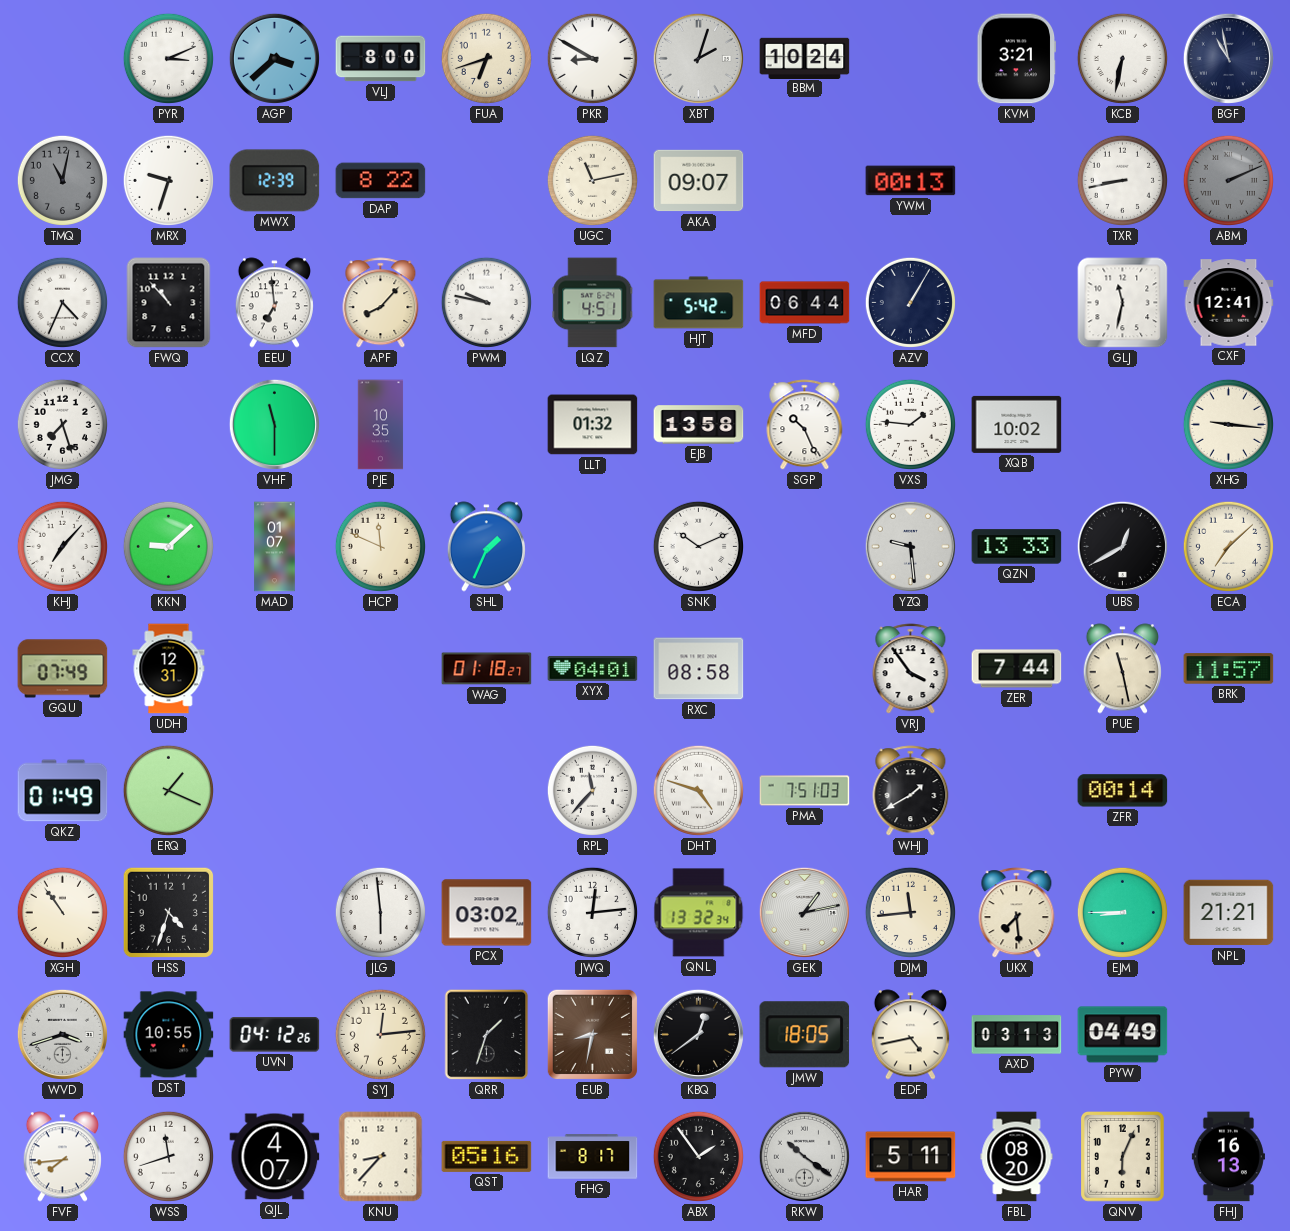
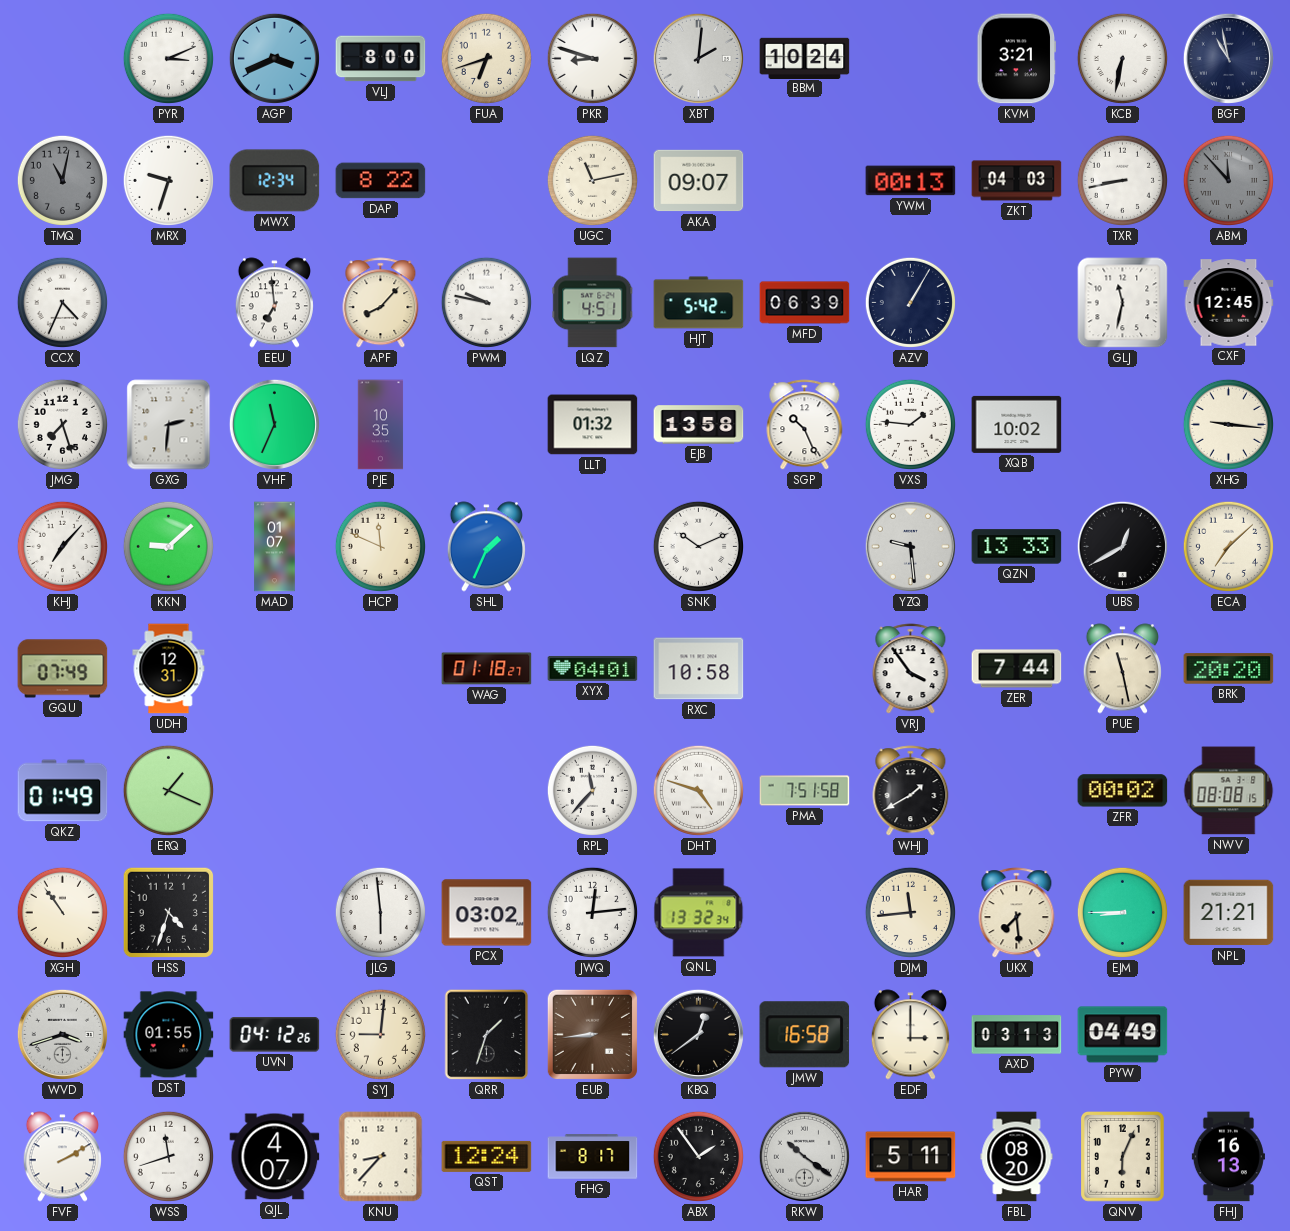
AGP: 3:38 -> 3:41
PKR: 8:50 -> 8:48
XBT: 2:03 -> 2:01
MWX: 12:39 -> 12:34
ZKT: none -> 04:03
ABM: 2:11 -> 11:53
FWQ: 10:53 -> none
MFD: 06:44 -> 06:39
CXF: 12:41 -> 12:45
GXG: none -> 2:31
VHF: 11:30 -> 11:34
RXC: 08:58 -> 10:58
BRK: 11:57 -> 20:20
PMA: 7:51:03 -> 7:51:58
ZFR: 00:14 -> 00:02
NWV: none -> 08:08
GEK: 1:13 -> none
DST: 10:55 -> 01:55
SYJ: 12:14 -> 9:01
EUB: 8:32 -> 8:44
JMW: 18:05 -> 16:58
EDF: 4:43 -> 3:00
FVF: 7:44 -> 2:10
QST: 05:16 -> 12:24
